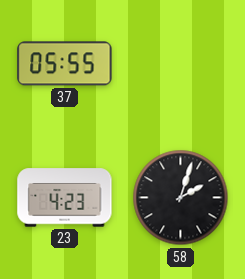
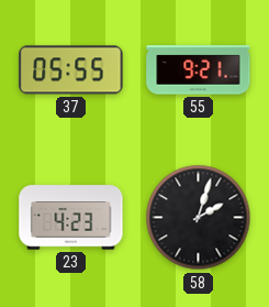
55: none -> 9:21
